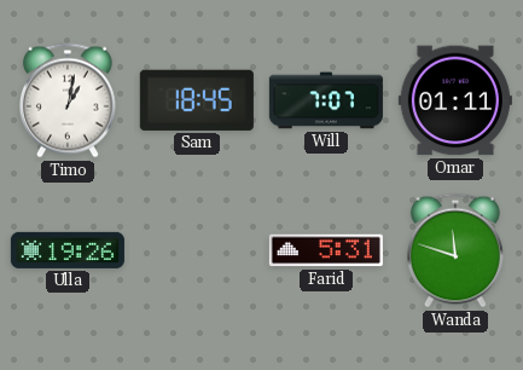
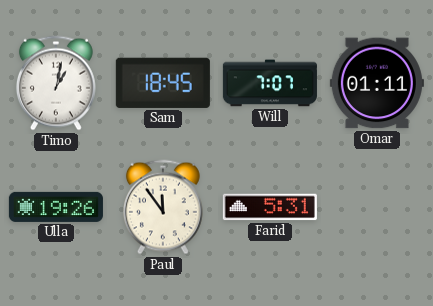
Paul: none -> 11:54
Wanda: 11:48 -> none
